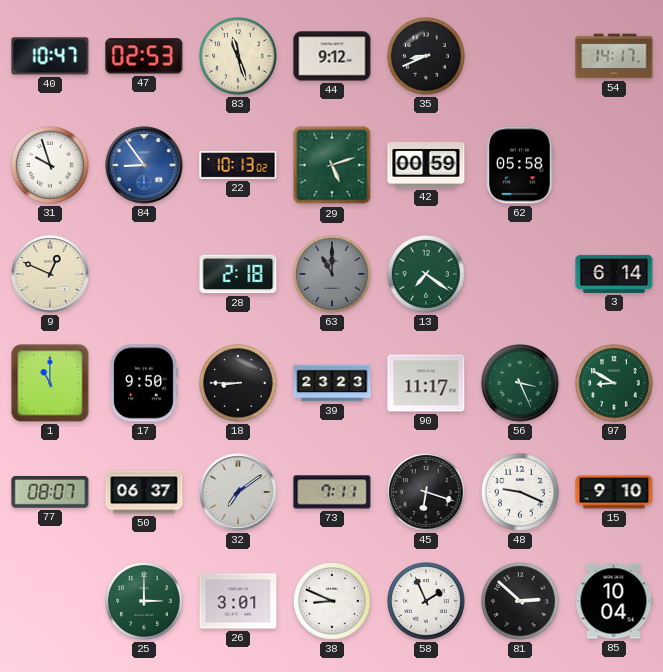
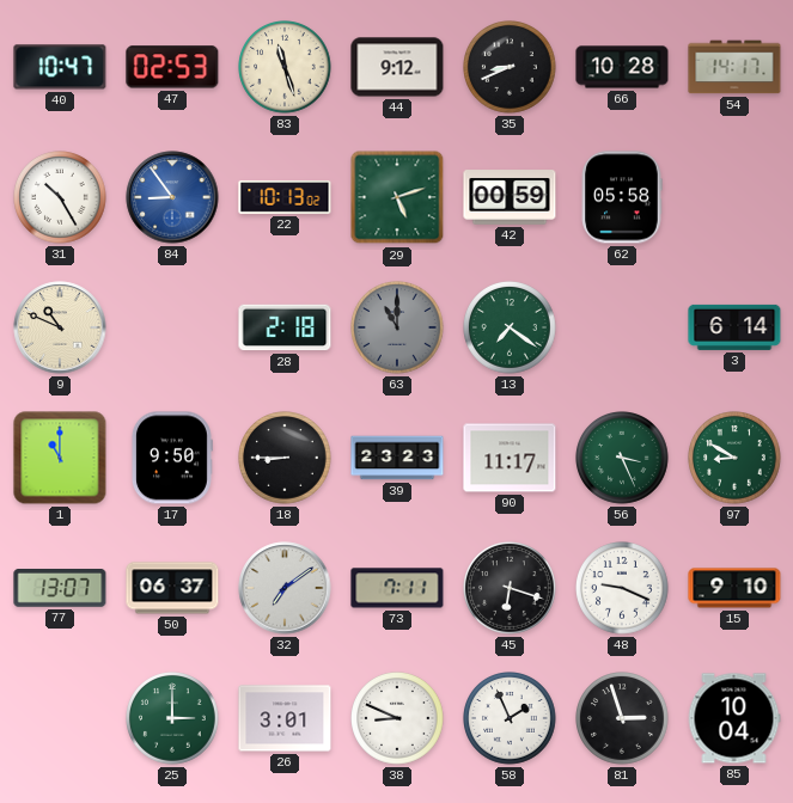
66: none -> 10:28
31: 9:57 -> 10:25
9: 12:49 -> 10:49
77: 08:07 -> 13:07
81: 2:52 -> 2:57
